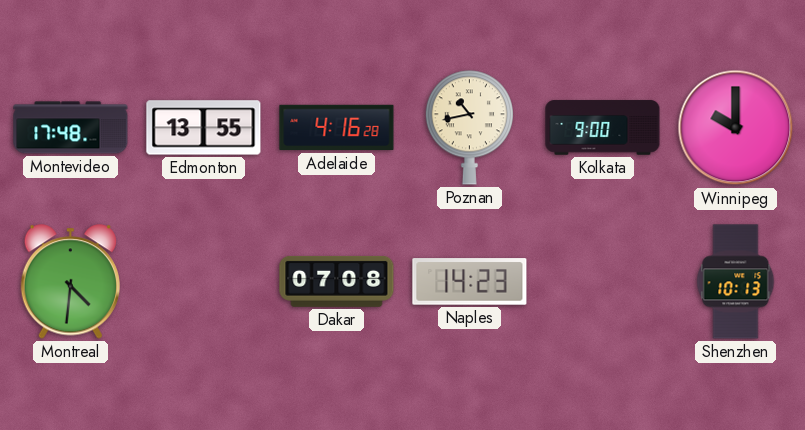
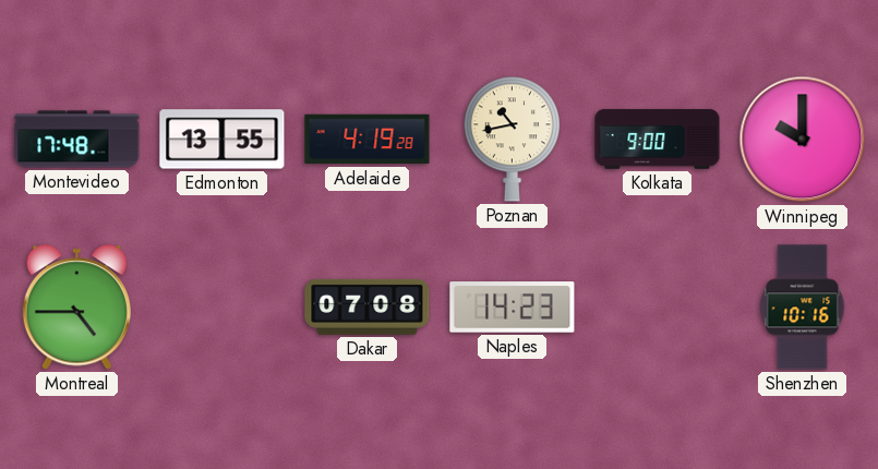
Adelaide: 4:16 -> 4:19
Montreal: 4:31 -> 4:45
Shenzhen: 10:13 -> 10:16
